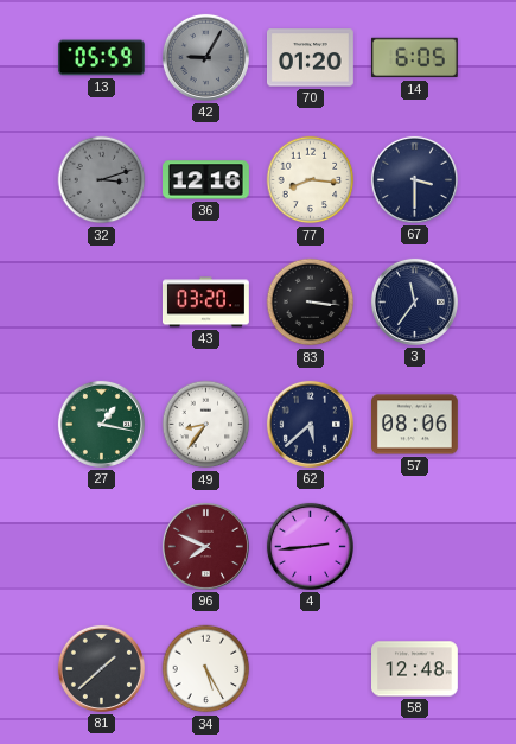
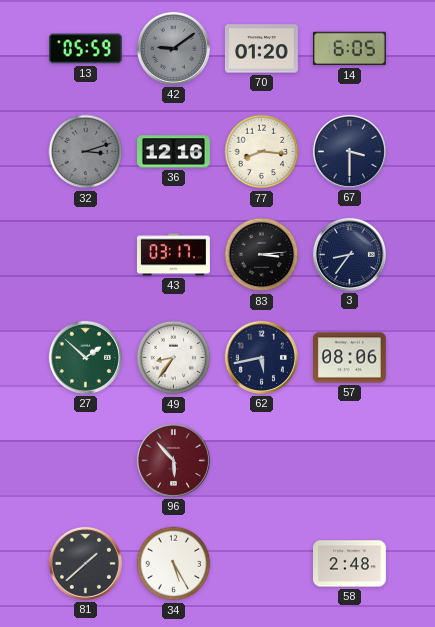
42: 9:05 -> 9:09
43: 03:20 -> 03:17
83: 3:16 -> 3:14
3: 11:36 -> 8:36
27: 1:17 -> 1:52
62: 5:38 -> 5:43
96: 7:49 -> 5:53
4: 2:44 -> none
58: 12:48 -> 2:48
